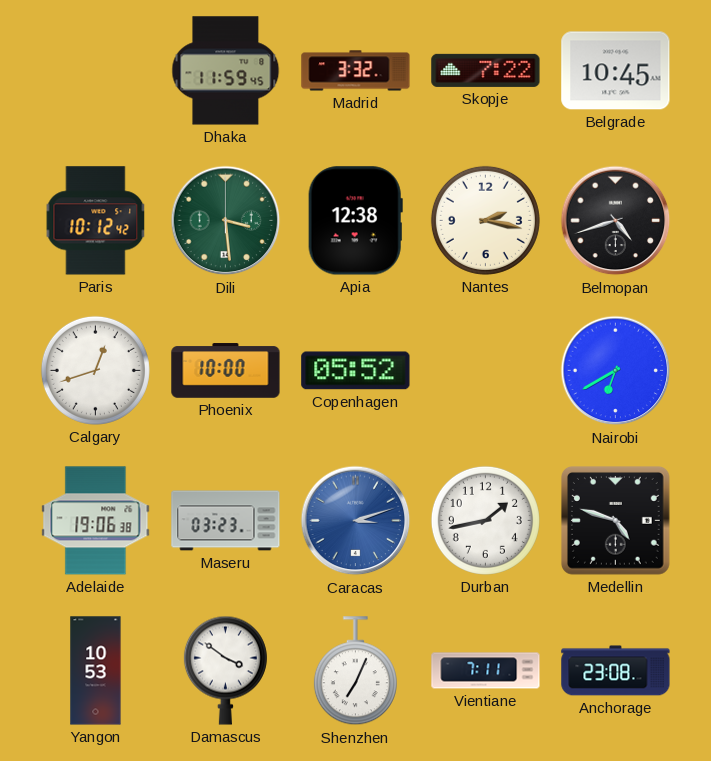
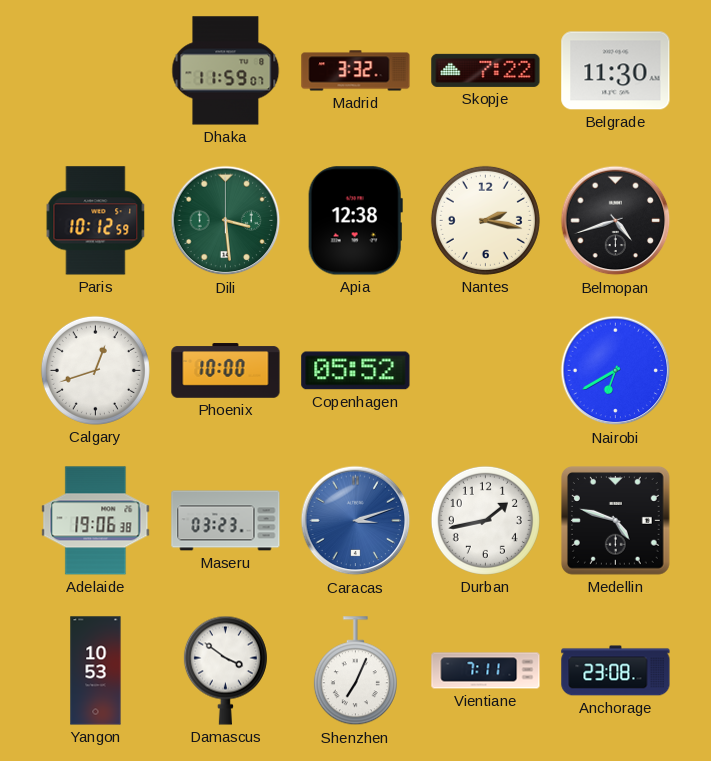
Dhaka: 11:59:45 -> 11:59:07
Belgrade: 10:45 -> 11:30
Paris: 10:12:42 -> 10:12:59
